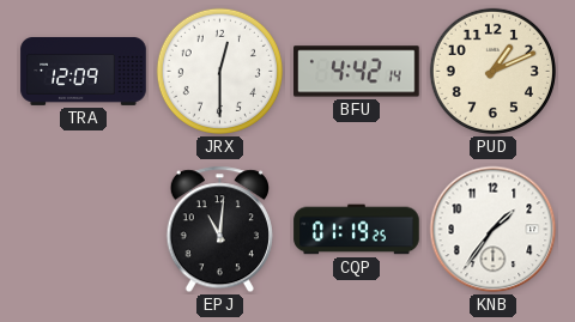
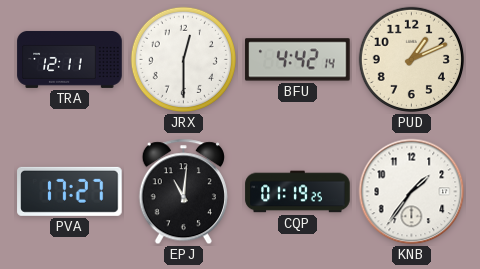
TRA: 12:09 -> 12:11
PVA: none -> 17:27
